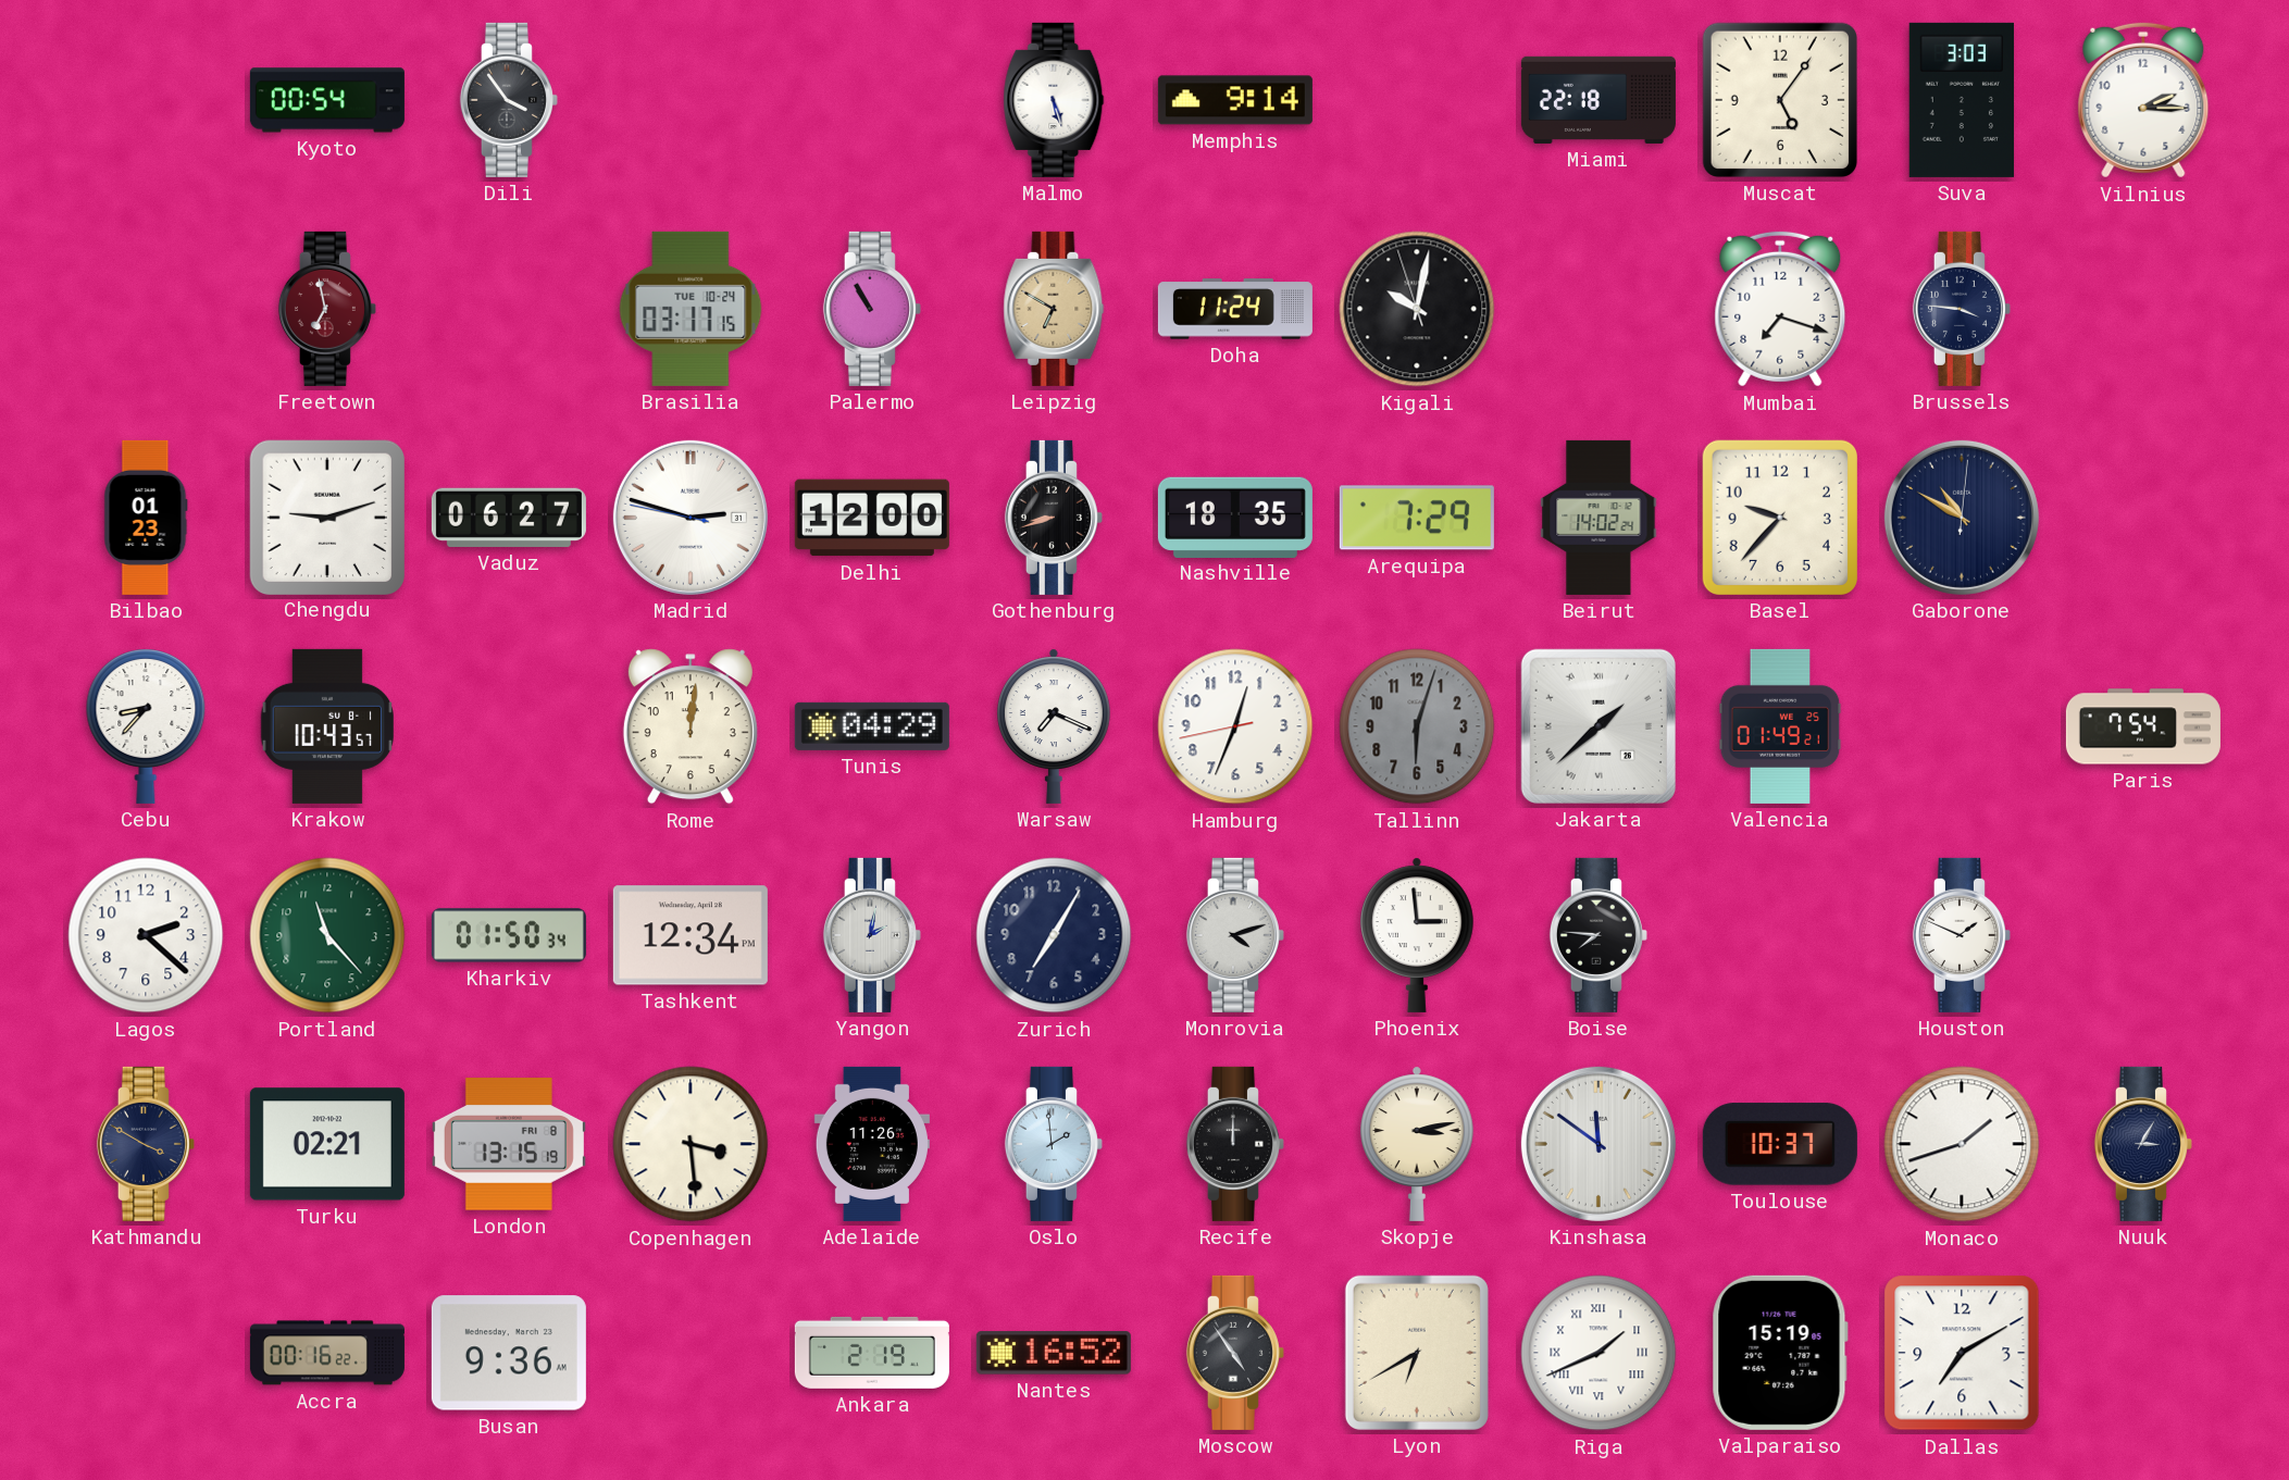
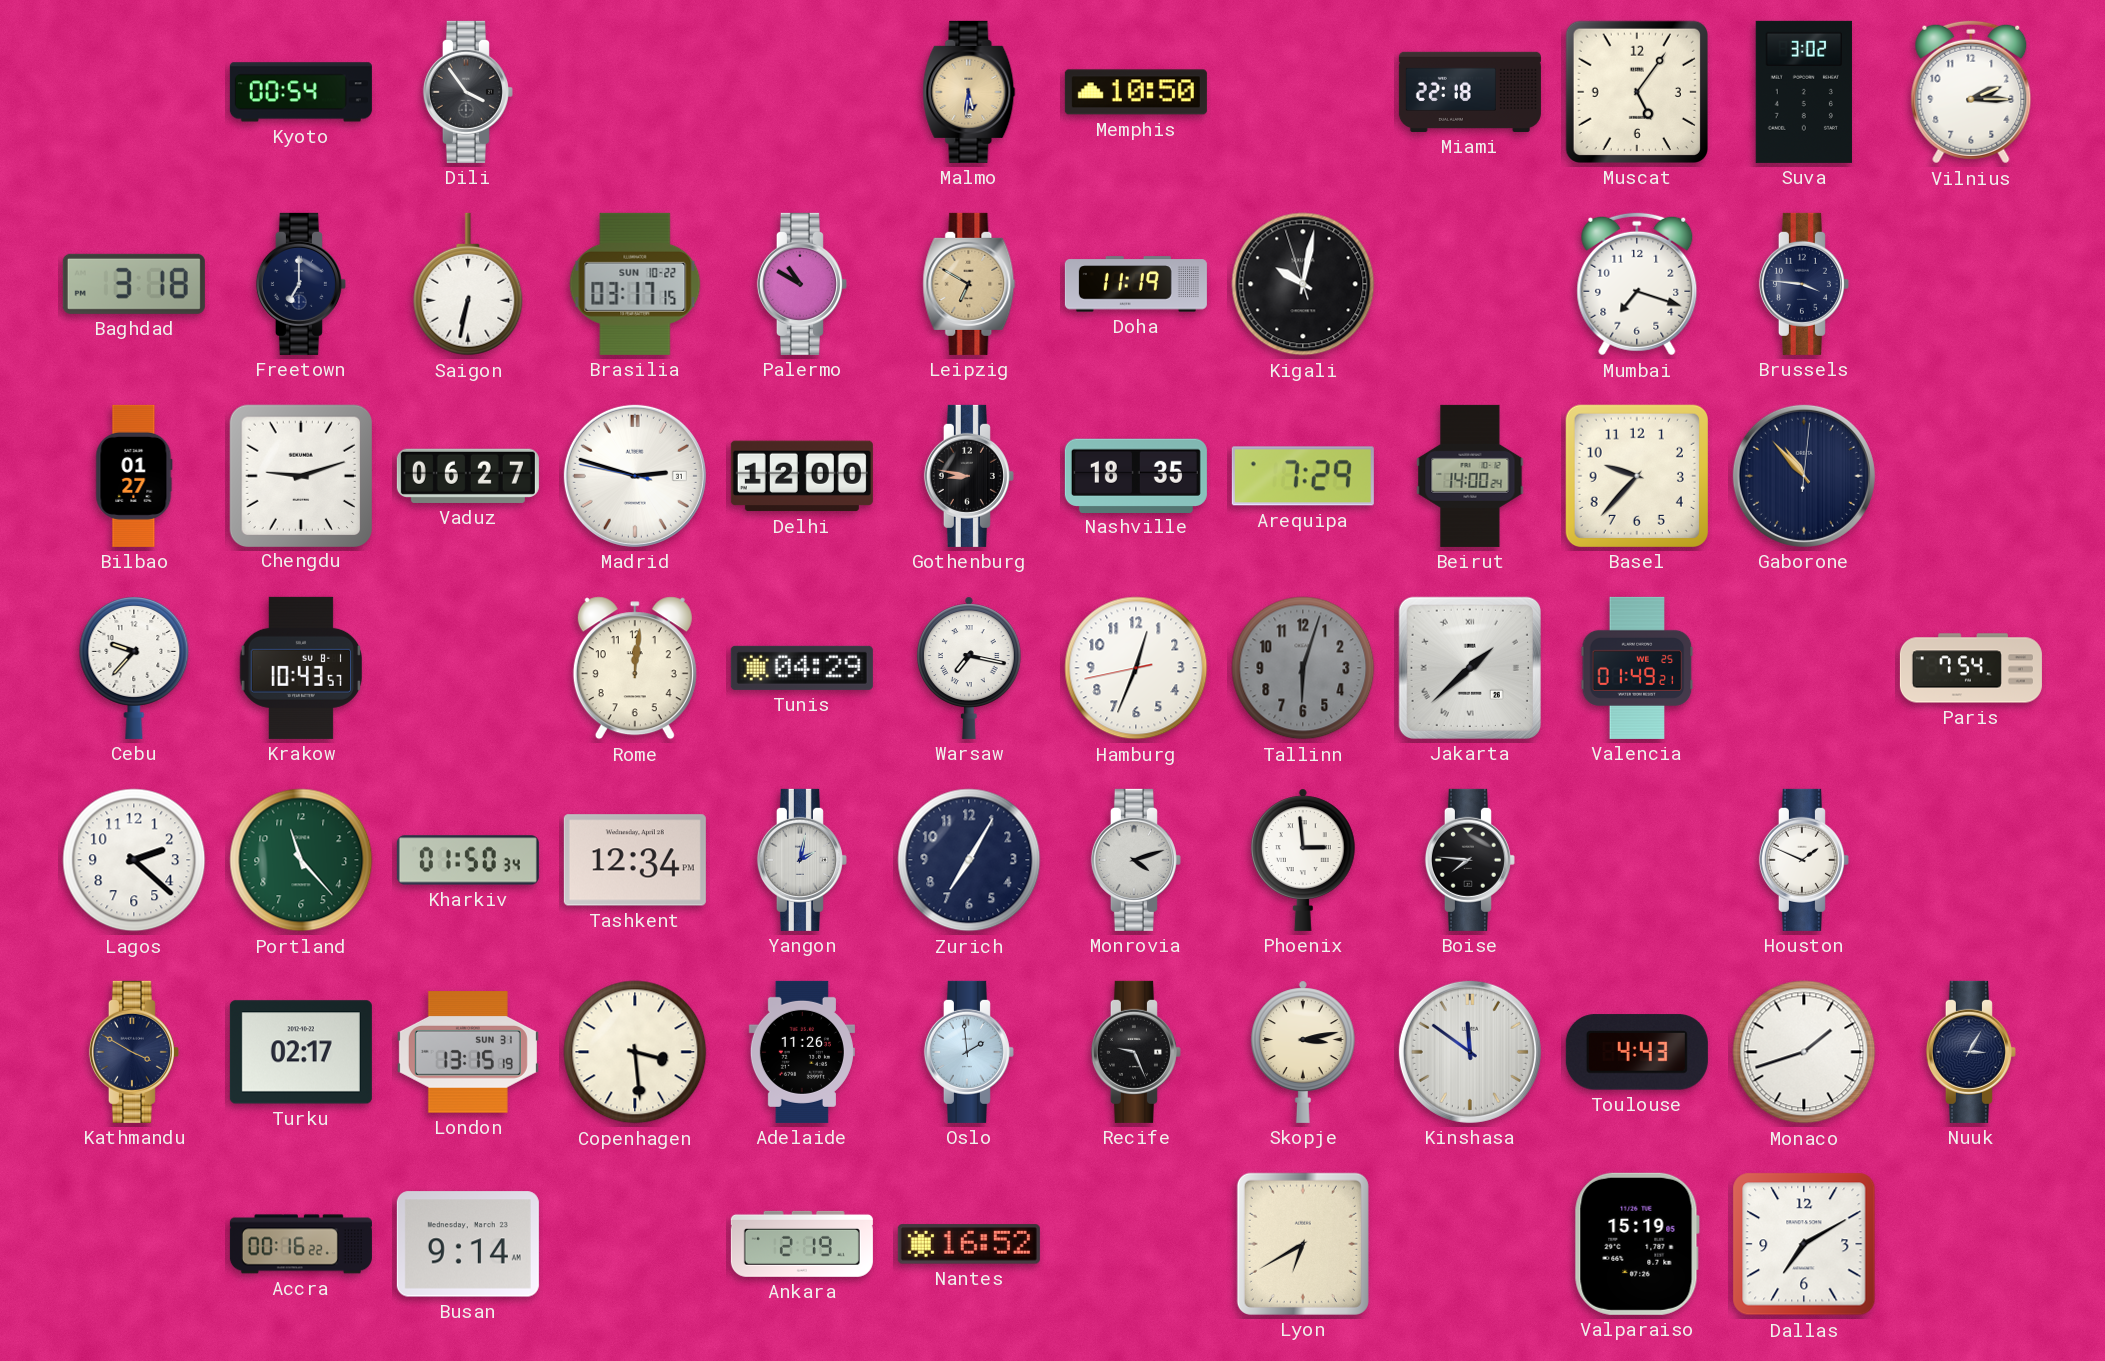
Malmo: 5:27 -> 5:31
Malmo dial: white -> champagne
Memphis: 9:14 -> 10:50
Suva: 3:03 -> 3:02
Baghdad: none -> 3:18
Freetown: 6:58 -> 7:00
Freetown dial: burgundy -> navy
Saigon: none -> 6:32
Brasilia date: TUE 10-24 -> SUN 10-22
Palermo: 10:55 -> 10:50
Doha: 11:24 -> 11:19
Bilbao: 01:23 -> 01:27
Gothenburg: 8:42 -> 8:47
Beirut: 14:02 -> 14:00
Gaborone: 10:50 -> 10:53
Cebu: 8:37 -> 9:37
Warsaw: 7:19 -> 7:17
Turku: 02:21 -> 02:17
London date: FRI 8 -> SUN 31
Recife: 12:00 -> 9:26
Toulouse: 10:37 -> 4:43
Busan: 9:36 -> 9:14
Moscow: 4:54 -> none
Riga: 1:41 -> none
